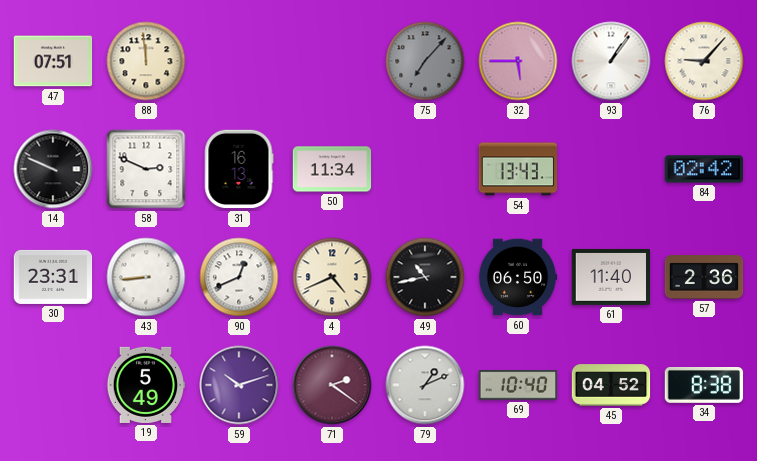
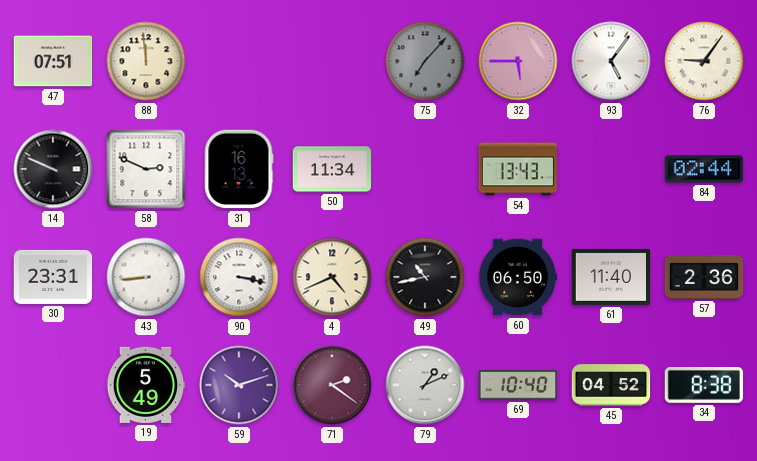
93: 1:06 -> 5:06
76: 9:07 -> 9:06
84: 02:42 -> 02:44
90: 12:41 -> 3:17
